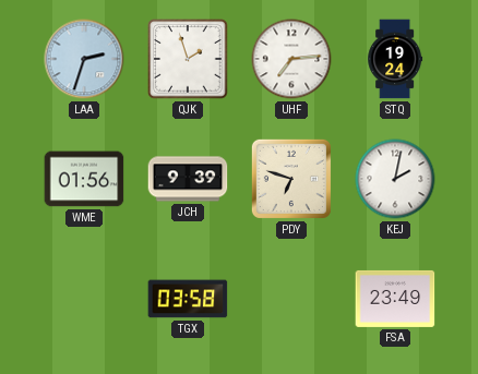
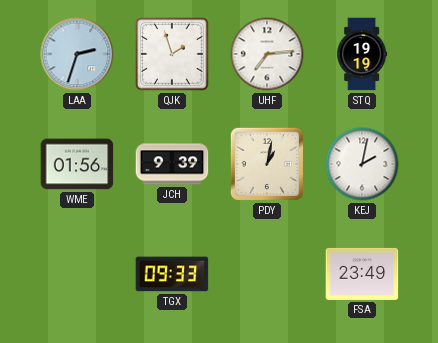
STQ: 19:24 -> 19:19
PDY: 6:48 -> 1:02
TGX: 03:58 -> 09:33
